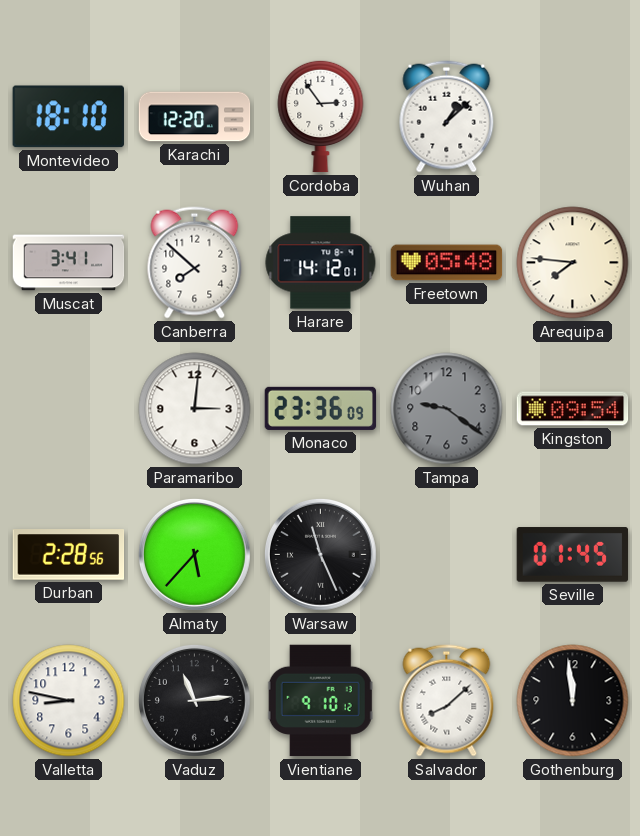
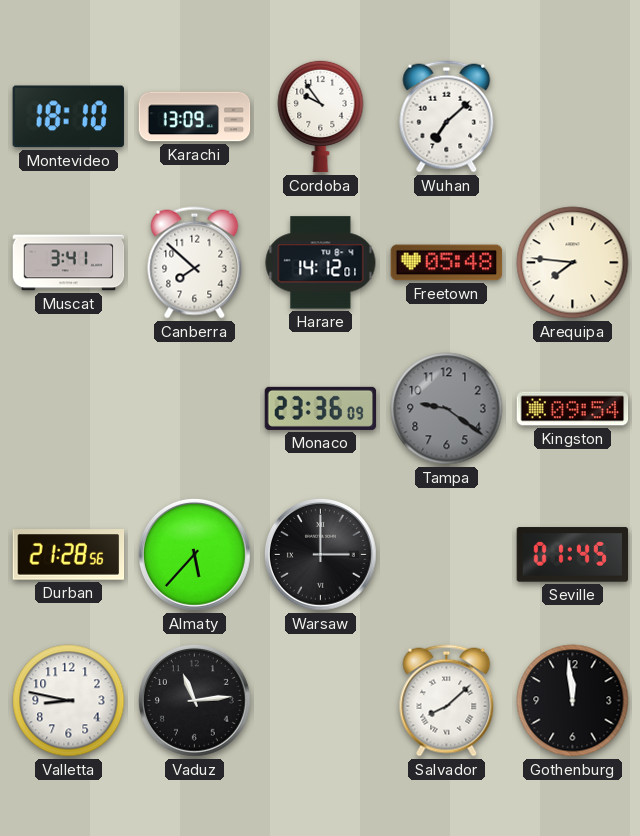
Karachi: 12:20 -> 13:09
Cordoba: 2:54 -> 9:54
Wuhan: 1:08 -> 7:08
Paramaribo: 3:01 -> none
Durban: 2:28 -> 21:28
Warsaw: 11:26 -> 3:00
Vientiane: 9:10 -> none
